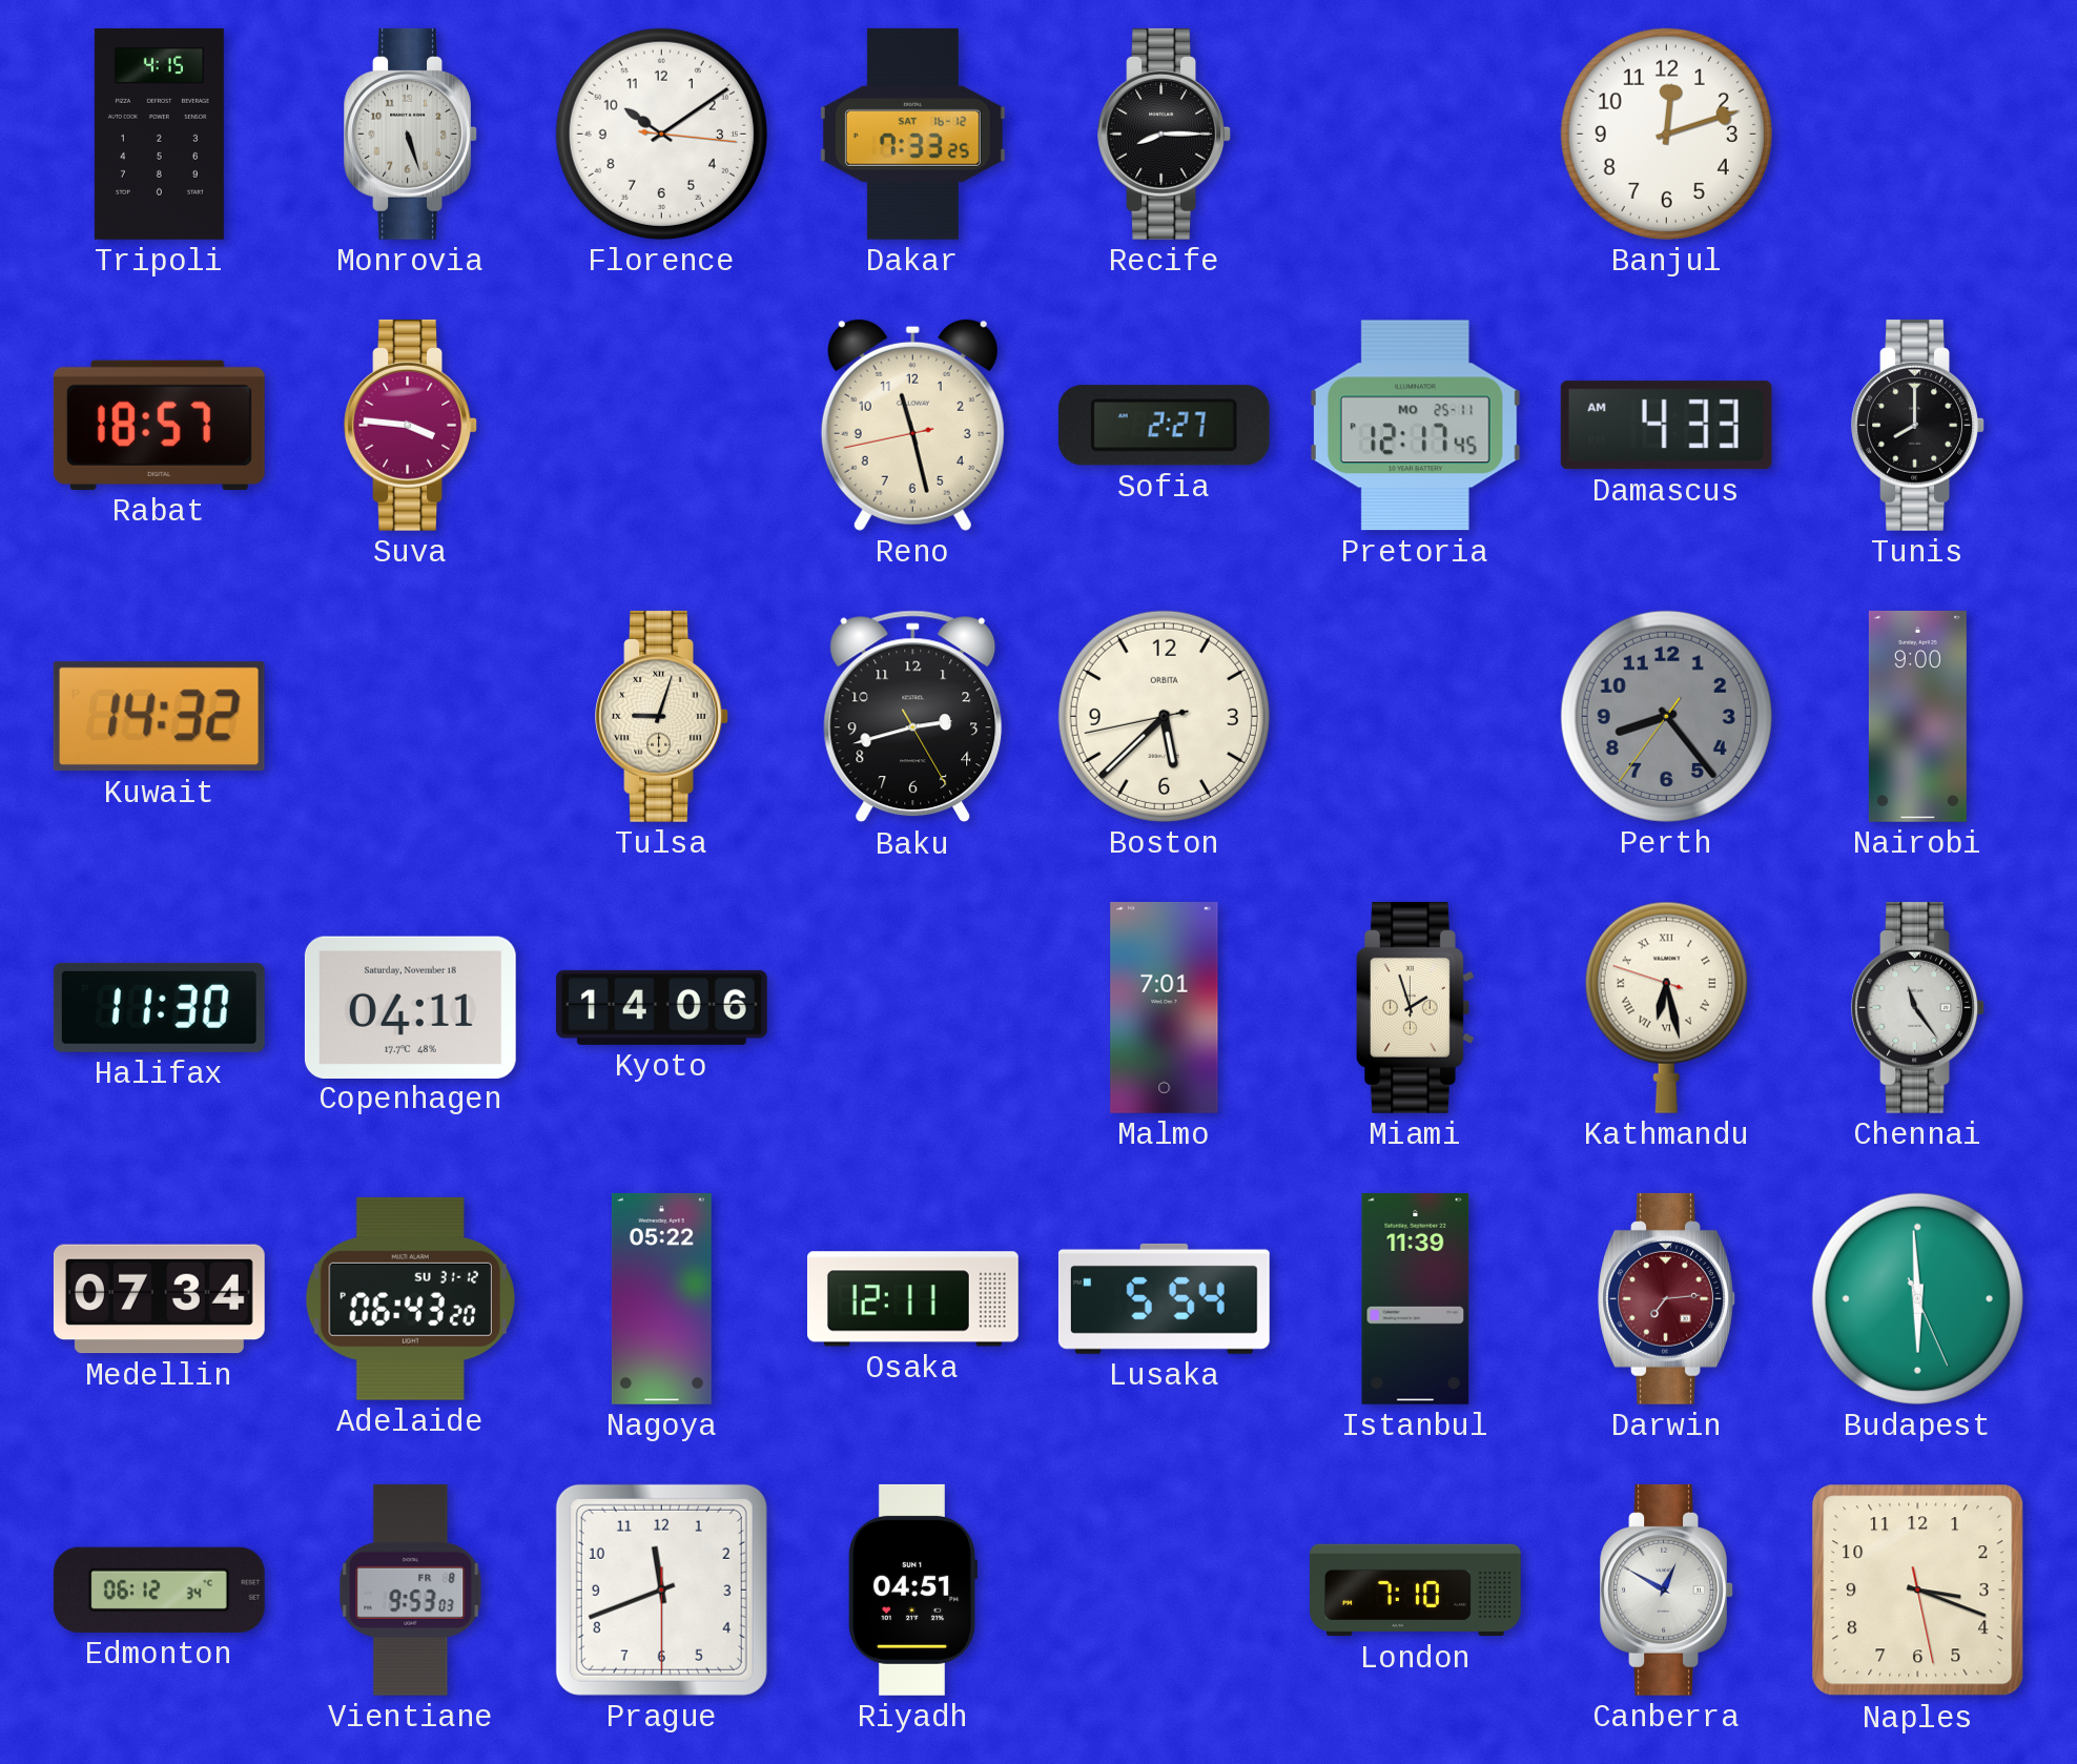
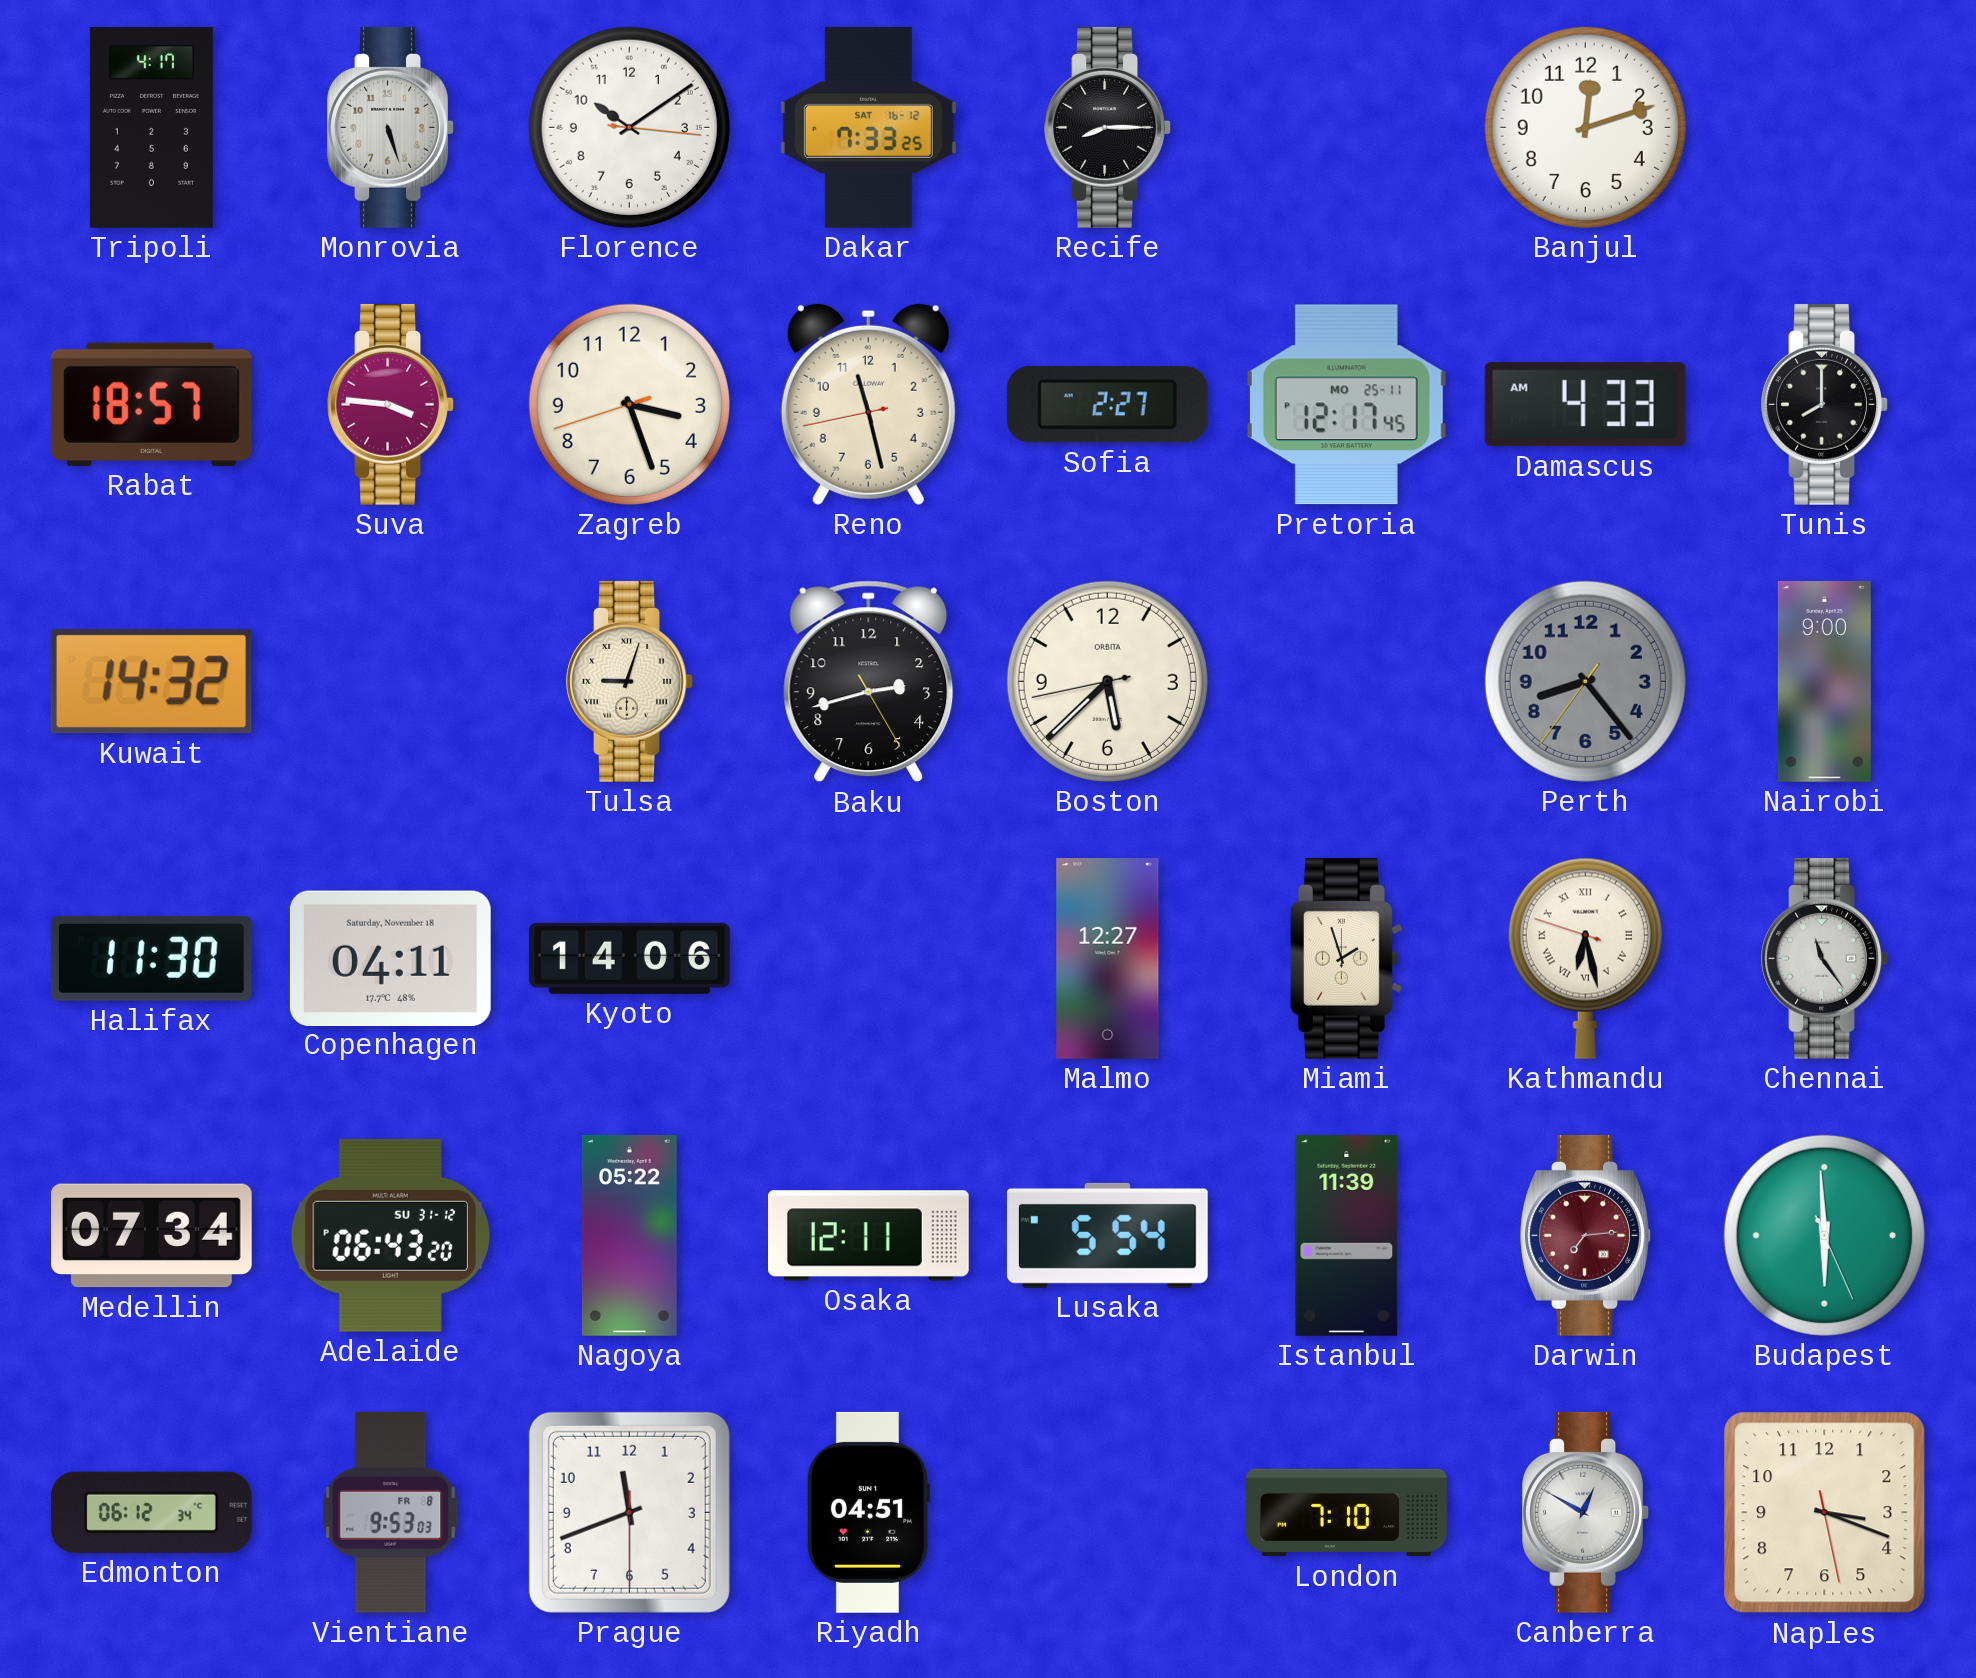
Tripoli: 4:15 -> 4:17
Zagreb: none -> 3:26
Malmo: 7:01 -> 12:27
